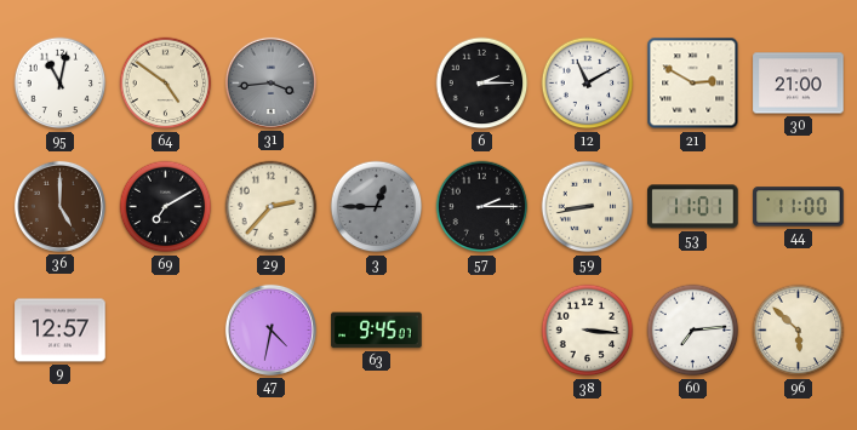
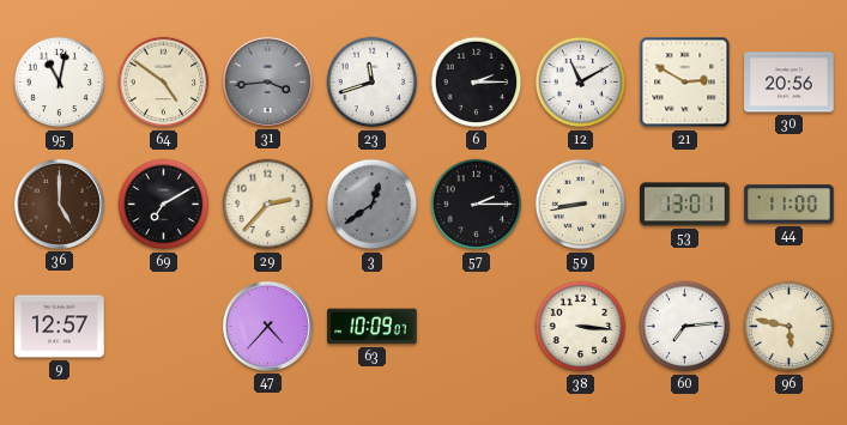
23: none -> 11:42
30: 21:00 -> 20:56
3: 12:45 -> 12:39
53: 11:01 -> 13:01
47: 4:32 -> 4:37
63: 9:45 -> 10:09
96: 5:52 -> 5:47
